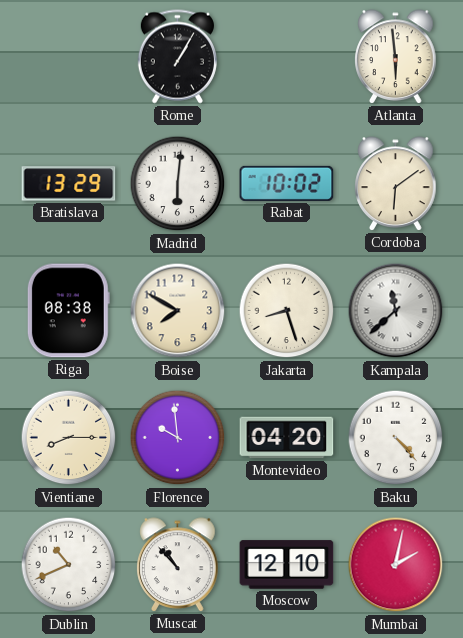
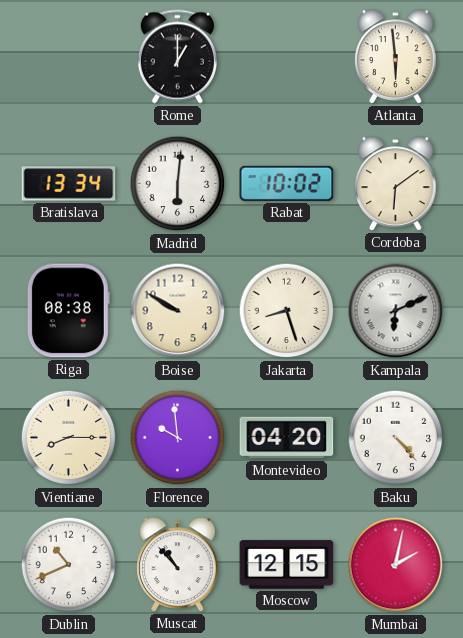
Rome: 1:05 -> 1:00
Bratislava: 13:29 -> 13:34
Boise: 7:50 -> 9:50
Kampala: 11:38 -> 6:11
Moscow: 12:10 -> 12:15
